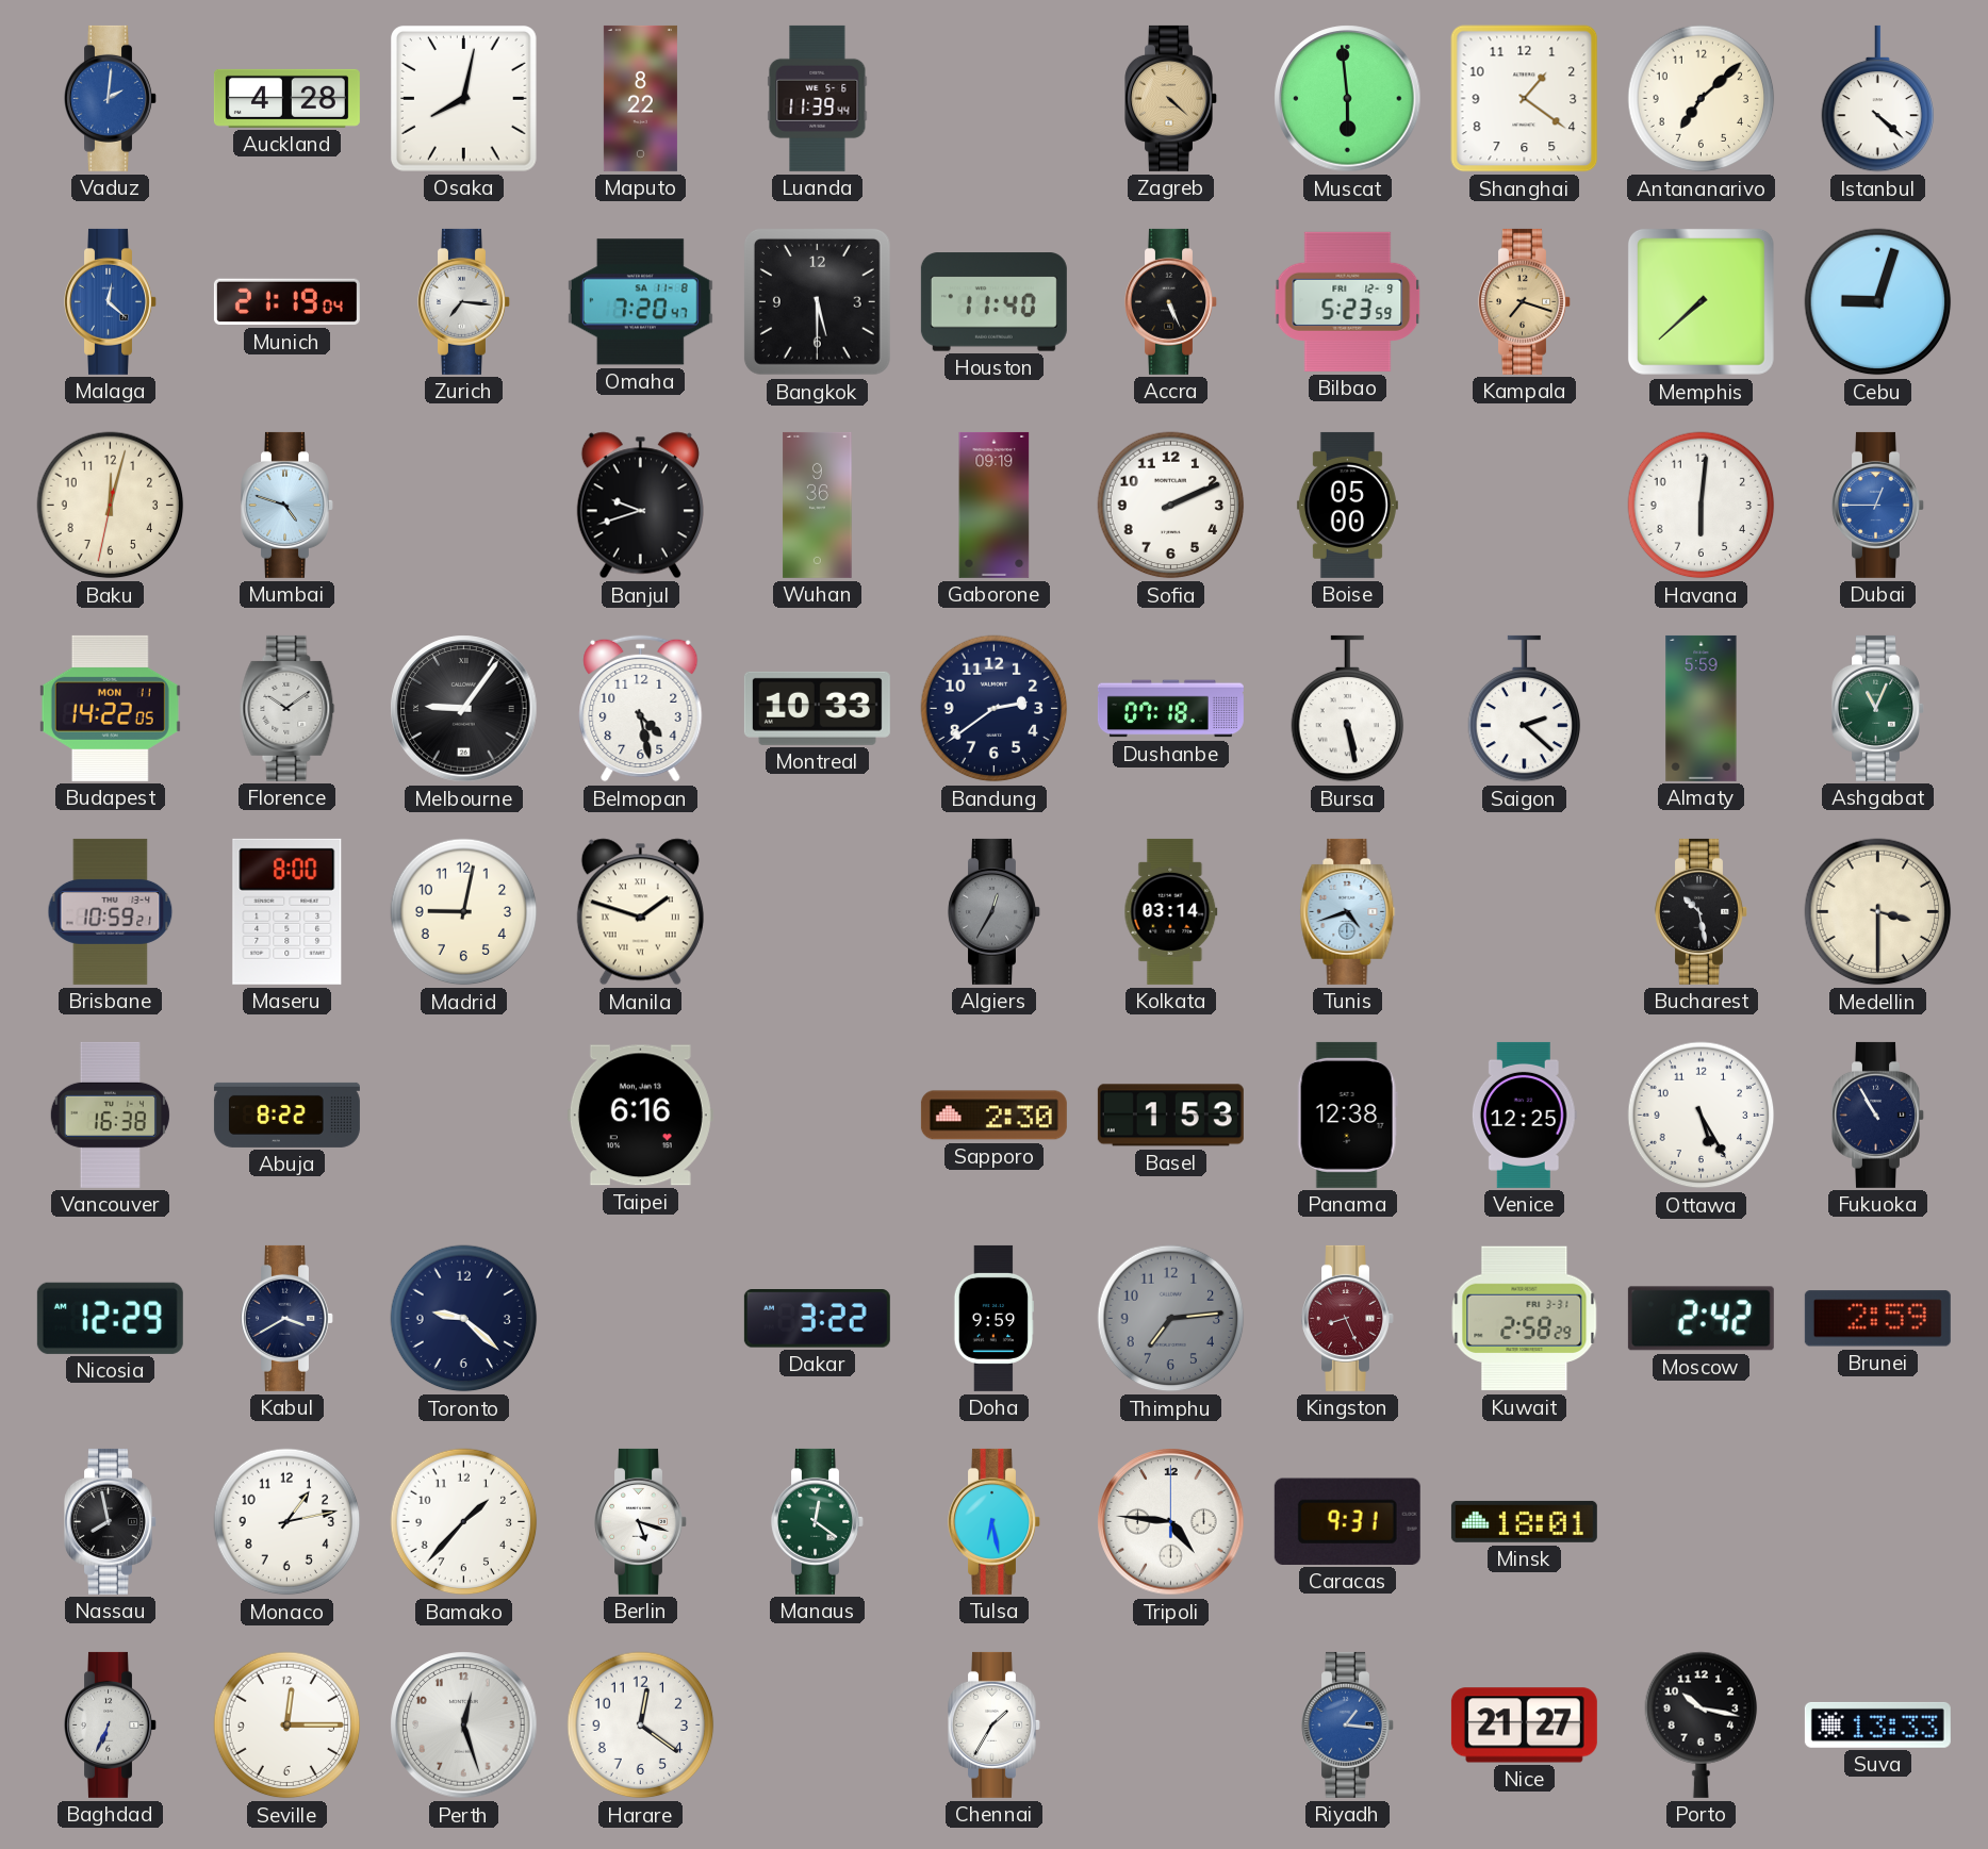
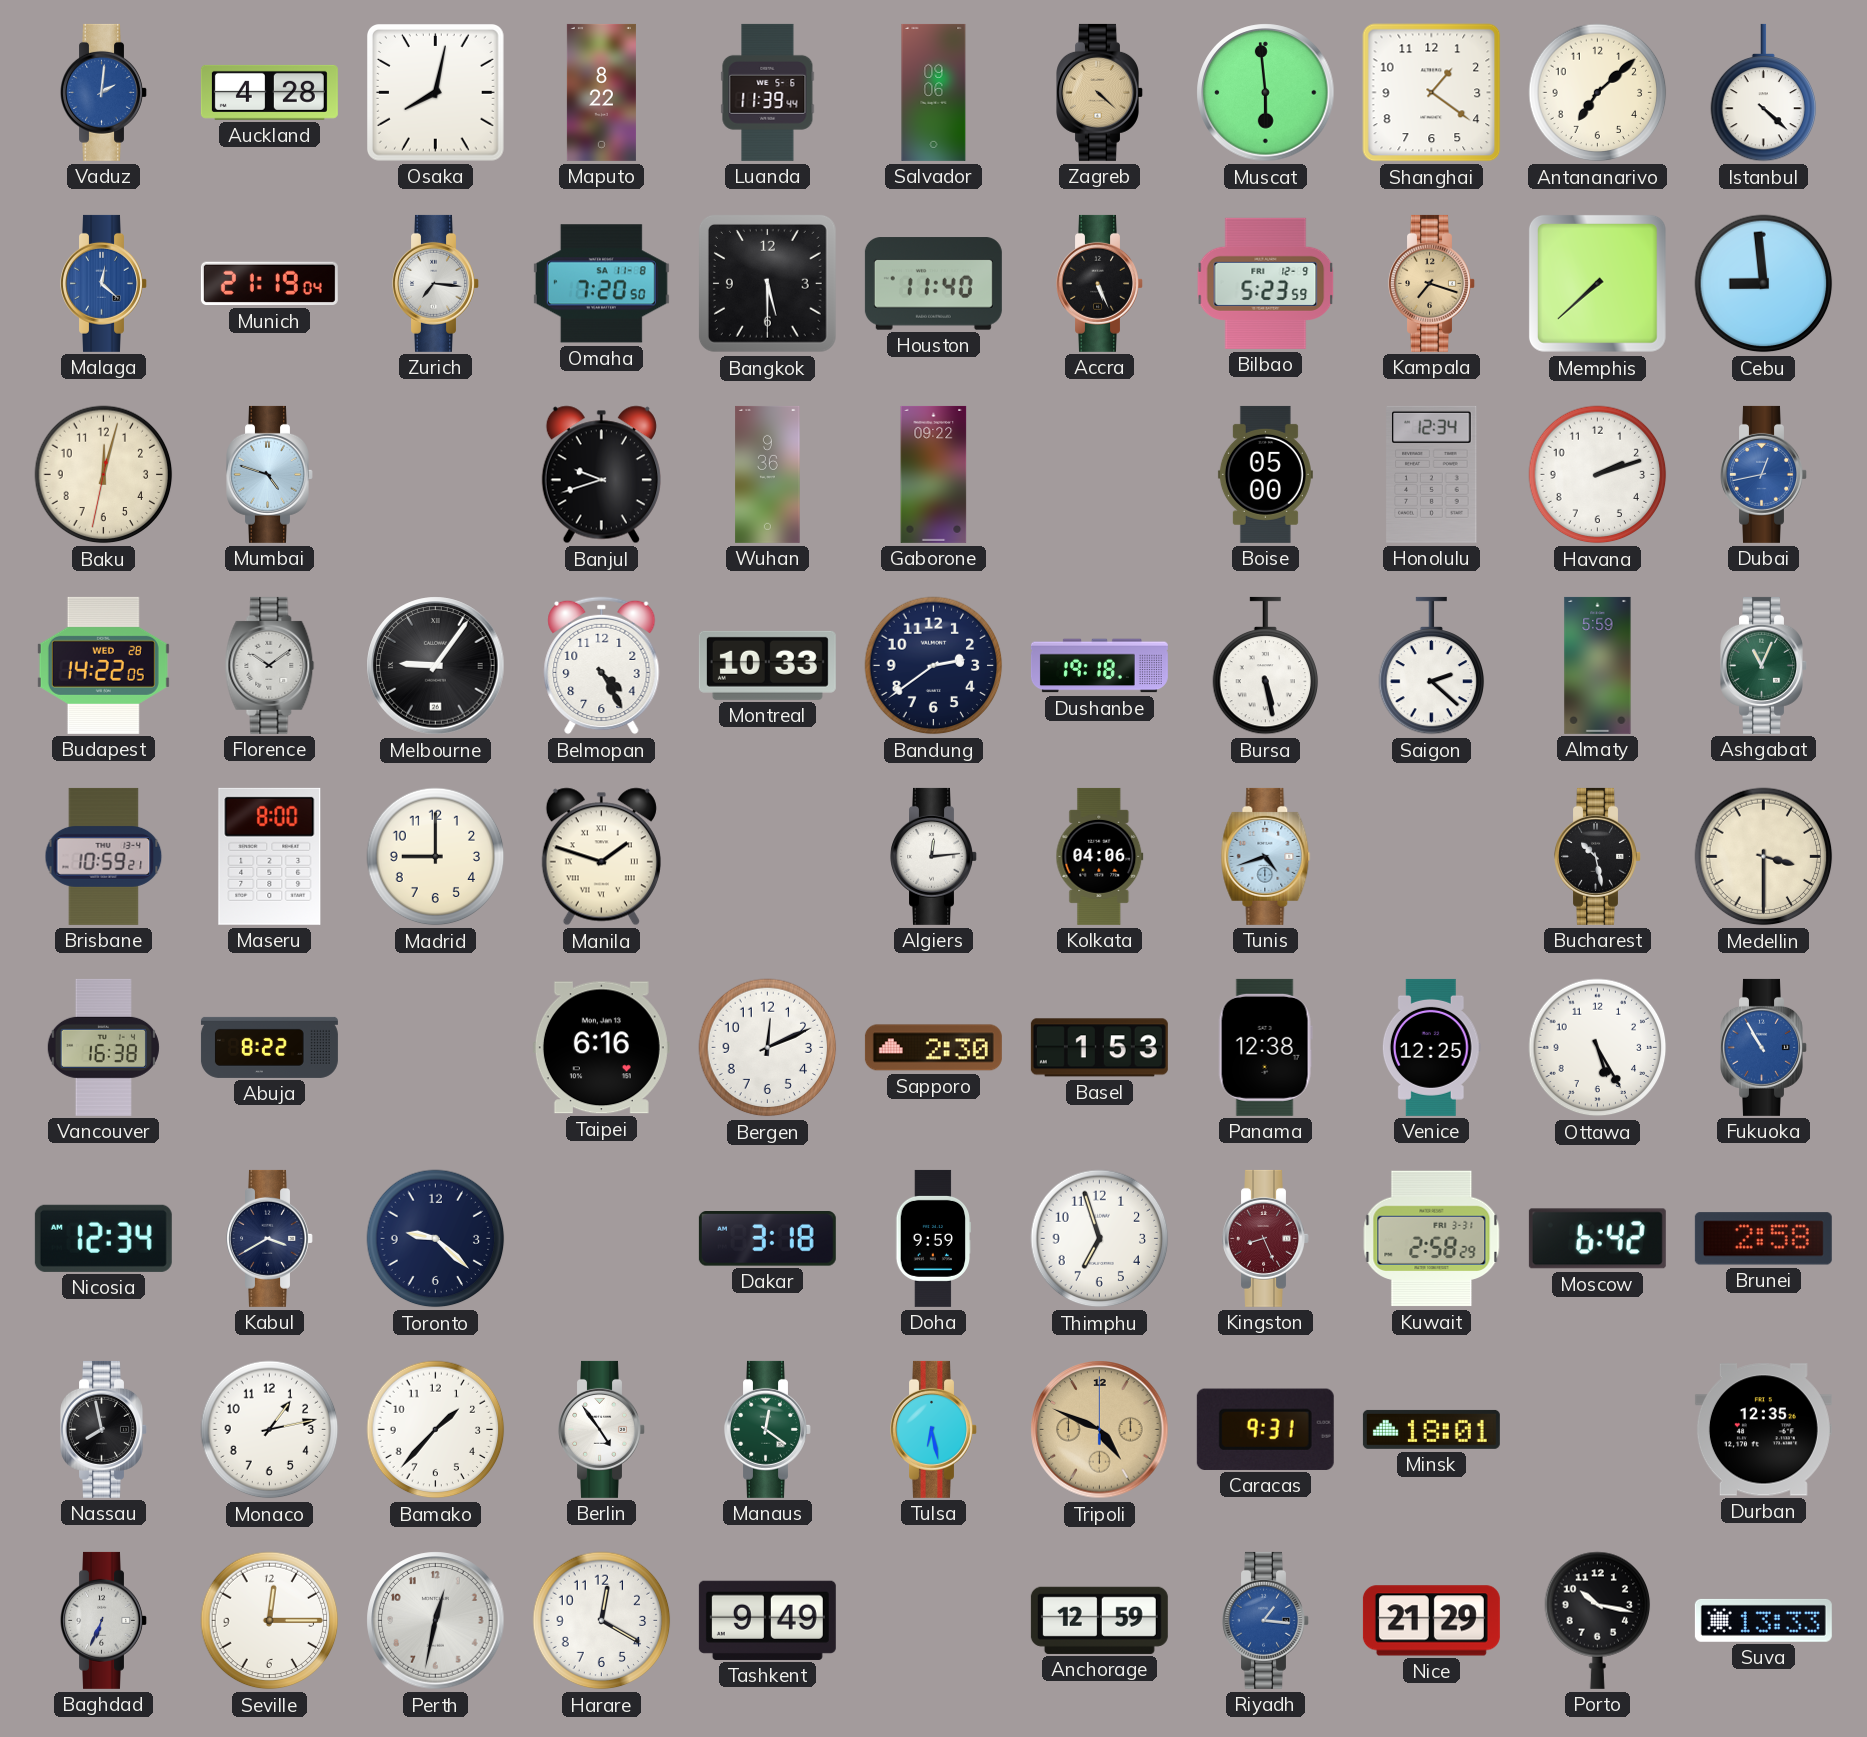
Salvador: none -> 09:06
Omaha: 7:20:47 -> 7:20:50
Cebu: 9:03 -> 8:59
Gaborone: 09:19 -> 09:22
Sofia: 2:11 -> none
Honolulu: none -> 12:34
Havana: 6:01 -> 2:12
Dubai: 12:45 -> 12:43
Budapest date: MON 11 -> WED 28
Belmopan: 4:28 -> 4:25
Dushanbe: 07:18 -> 19:18
Madrid: 9:02 -> 9:00
Algiers: 12:35 -> 12:14
Algiers dial: grey -> white
Kolkata: 03:14 -> 04:06
Bergen: none -> 12:11
Fukuoka dial: navy -> blue
Nicosia: 12:29 -> 12:34
Dakar: 3:22 -> 3:18
Thimphu: 7:14 -> 6:57
Thimphu dial: grey -> white
Moscow: 2:42 -> 6:42
Brunei: 2:59 -> 2:58
Berlin: 5:18 -> 4:54
Tripoli: 4:46 -> 4:49
Tripoli dial: white -> champagne
Durban: none -> 12:35
Perth: 12:27 -> 12:32
Harare: 12:21 -> 12:20
Tashkent: none -> 9:49
Chennai: 1:35 -> none
Anchorage: none -> 12:59
Nice: 21:27 -> 21:29
